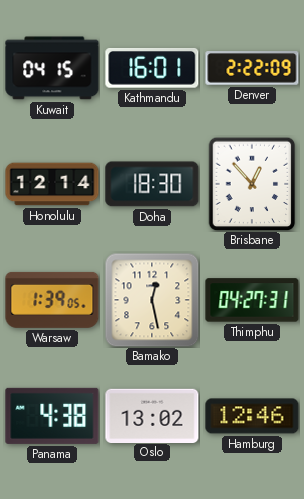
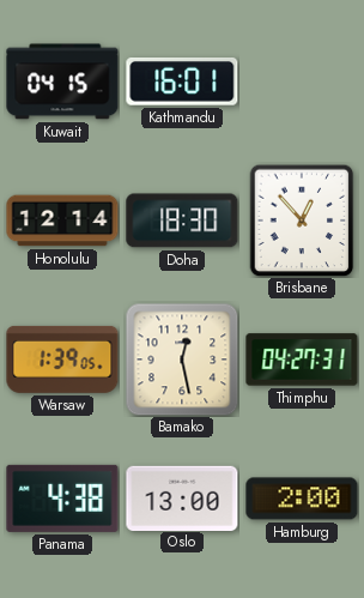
Denver: 2:22 -> none
Oslo: 13:02 -> 13:00
Hamburg: 12:46 -> 2:00
